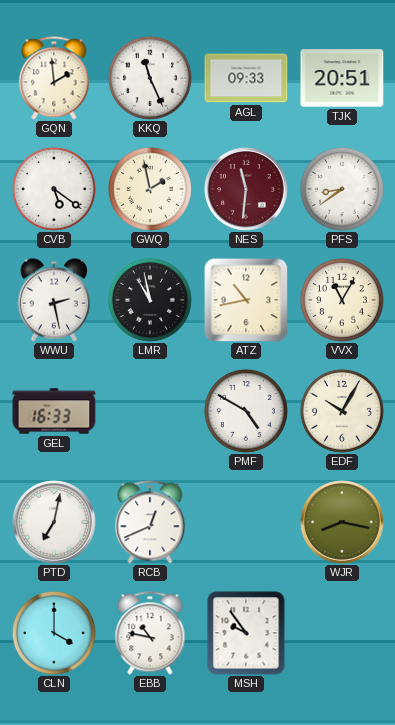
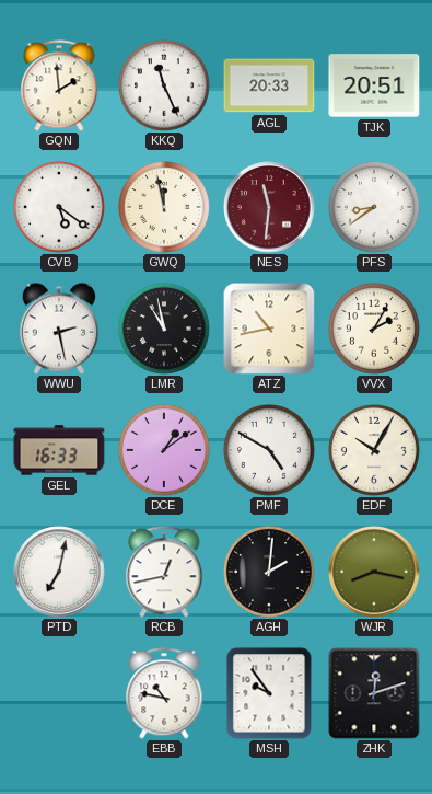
AGL: 09:33 -> 20:33
GWQ: 1:58 -> 11:58
VVX: 11:05 -> 2:05
DCE: none -> 1:09
RCB: 12:41 -> 12:43
AGH: none -> 2:01
CLN: 4:00 -> none
ZHK: none -> 12:12
